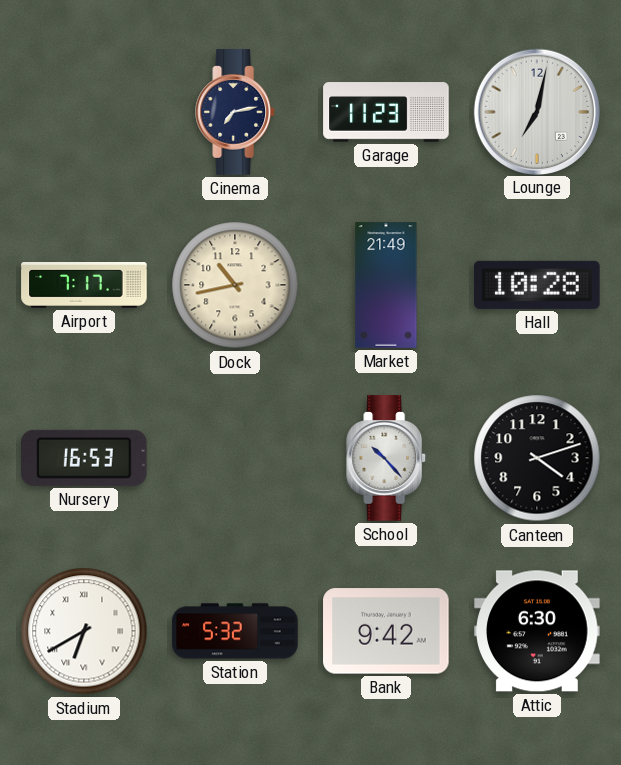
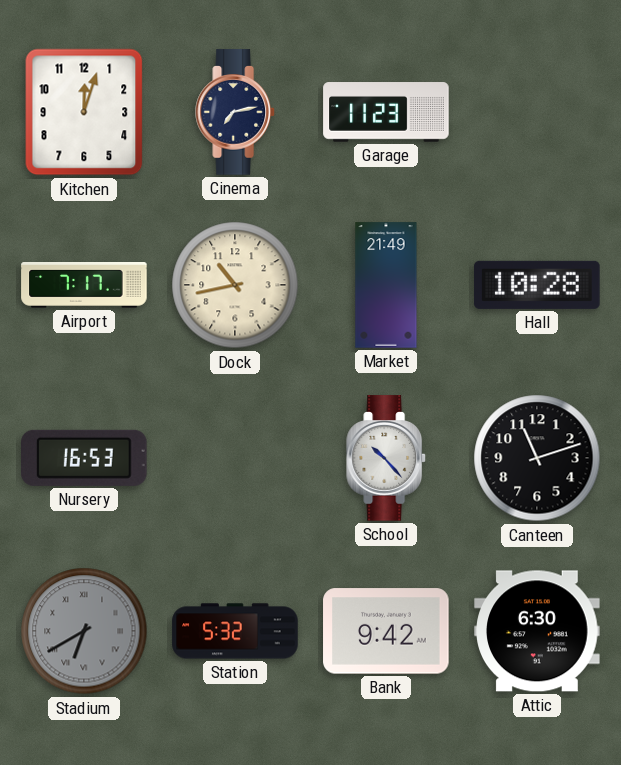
Kitchen: none -> 12:03
Lounge: 7:02 -> none
Canteen: 4:12 -> 11:12
Stadium dial: white -> grey
